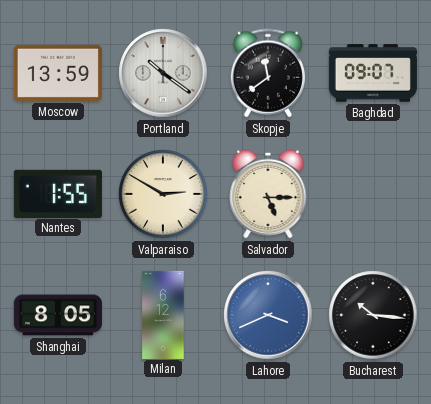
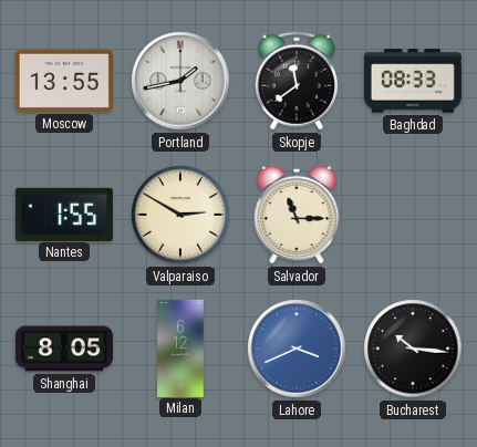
Moscow: 13:59 -> 13:55
Portland: 10:21 -> 1:43
Baghdad: 09:07 -> 08:33
Salvador: 5:15 -> 11:15
